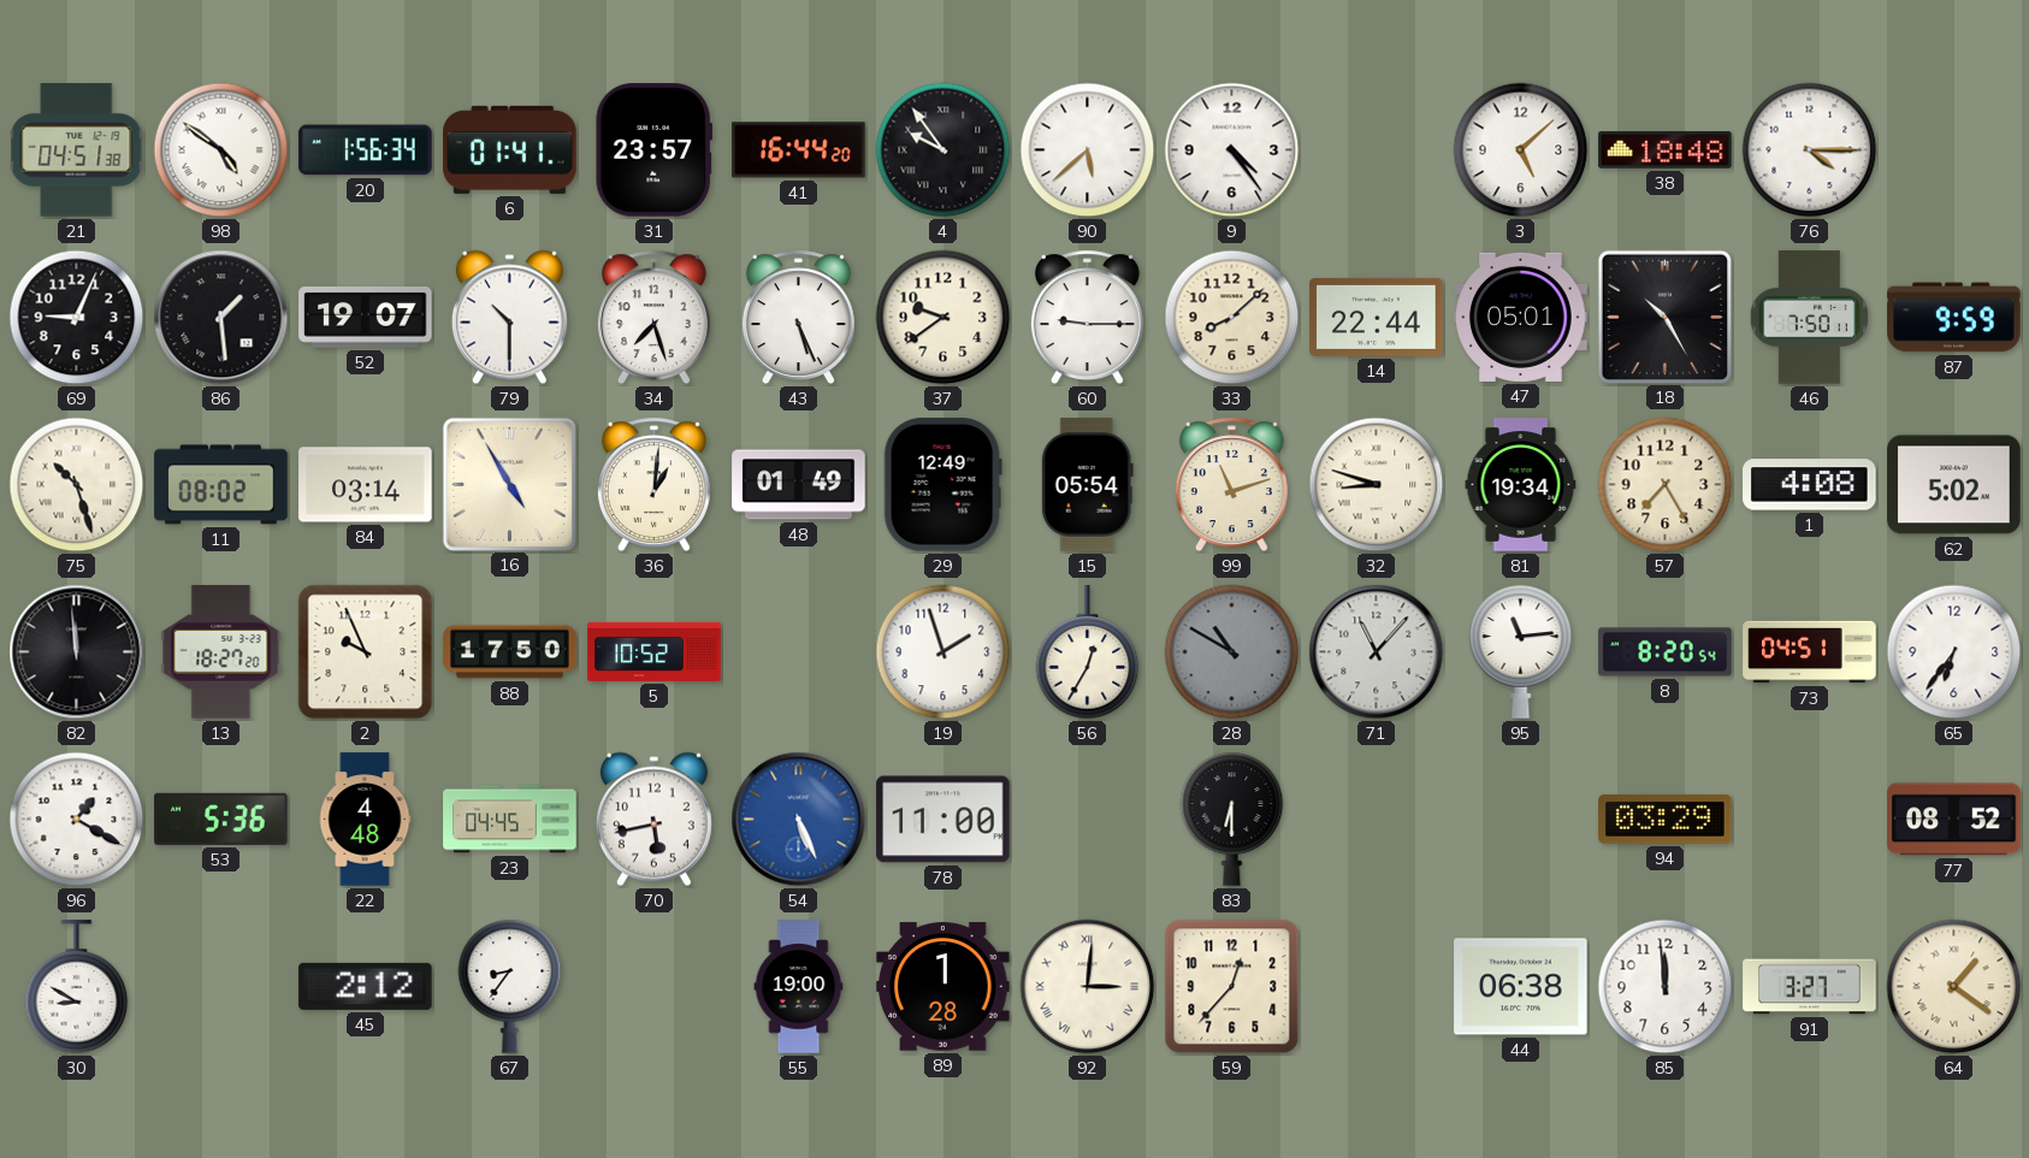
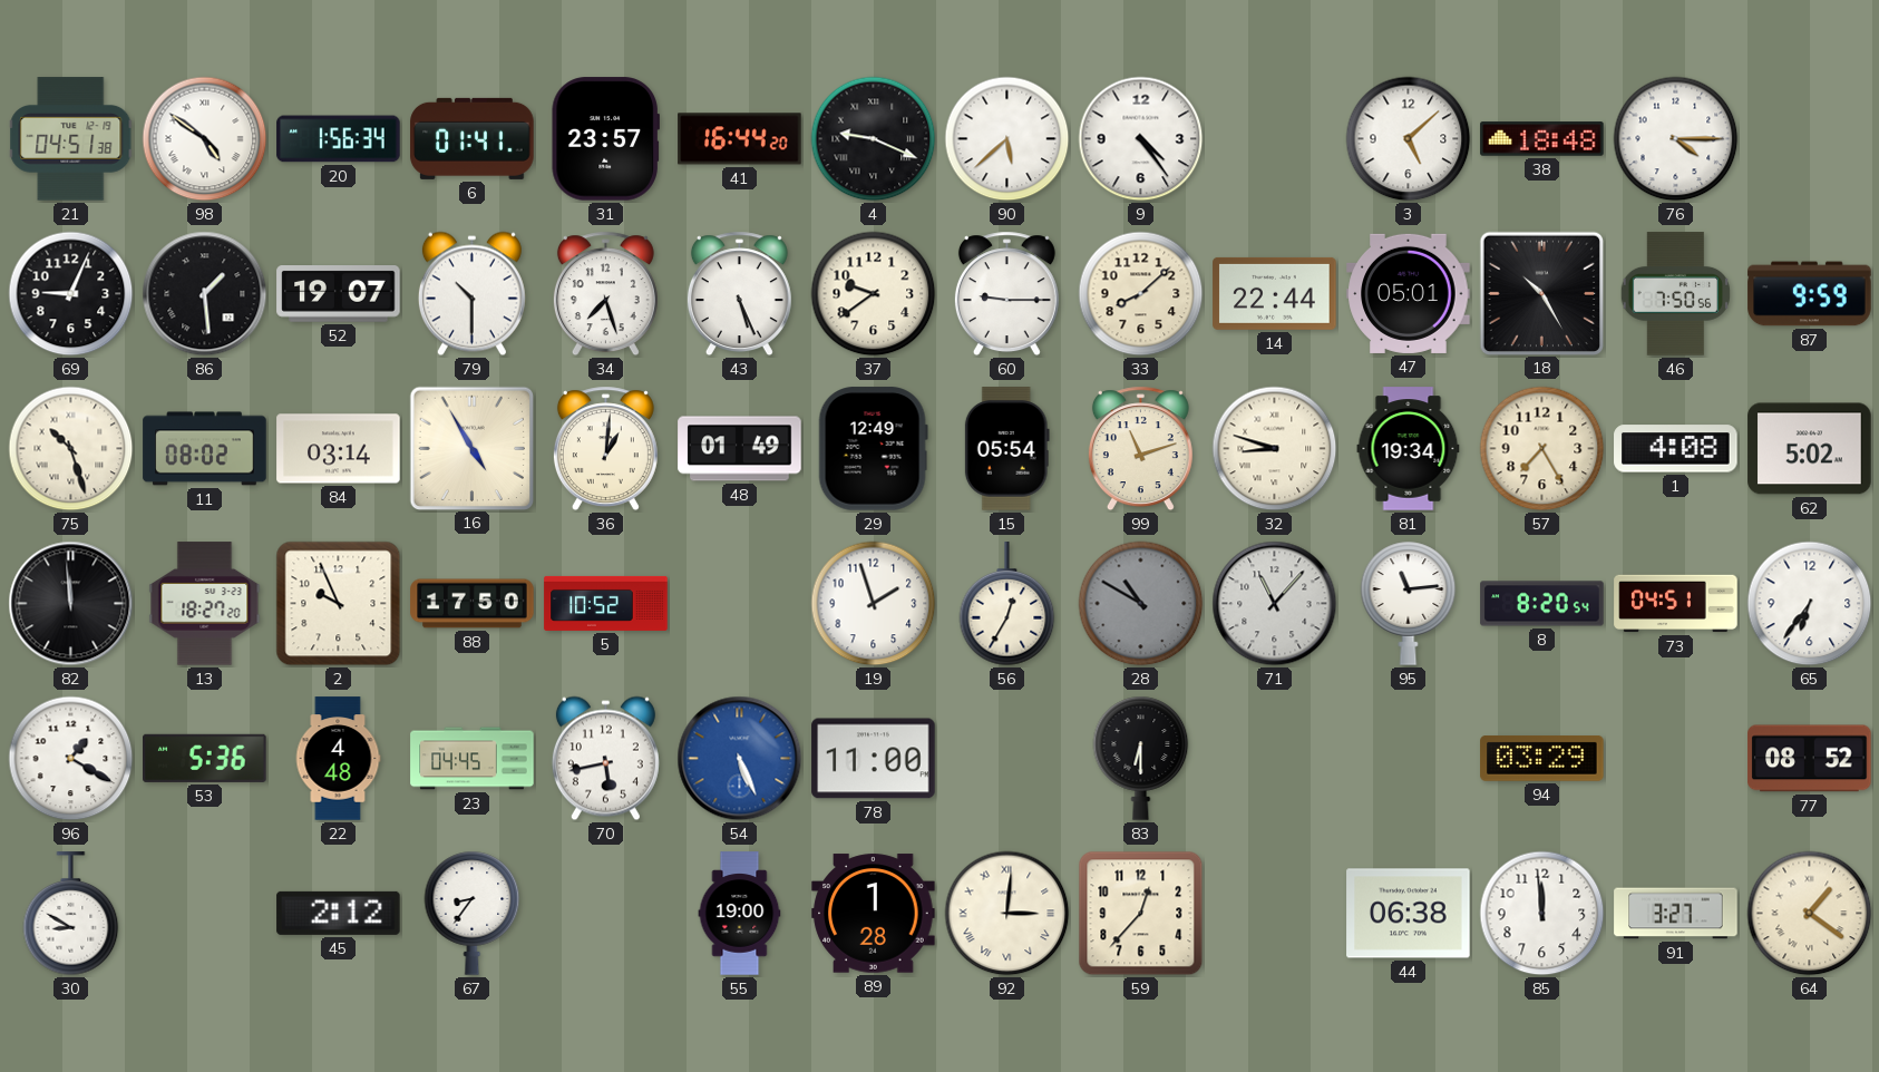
4: 9:54 -> 9:19
46: 7:50:11 -> 7:50:56
